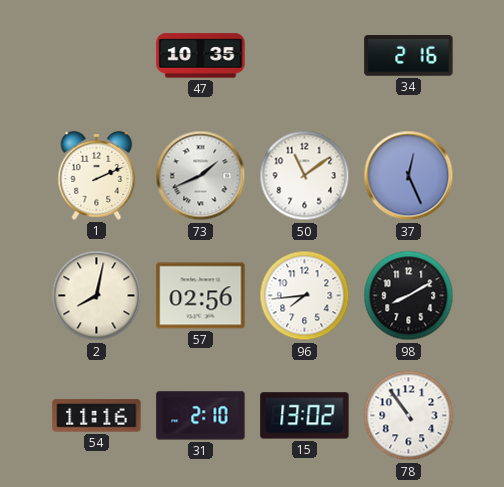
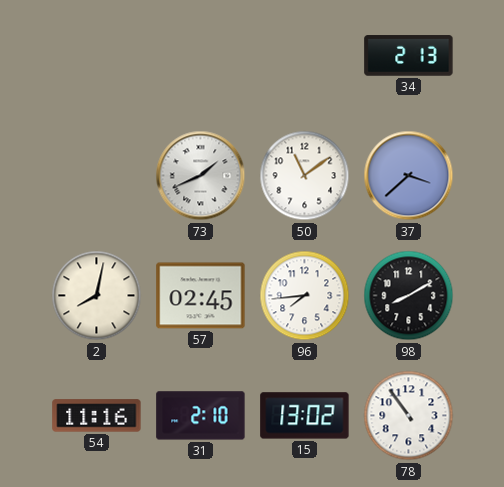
47: 10:35 -> none
34: 2:16 -> 2:13
1: 2:11 -> none
37: 12:26 -> 3:38
57: 02:56 -> 02:45
